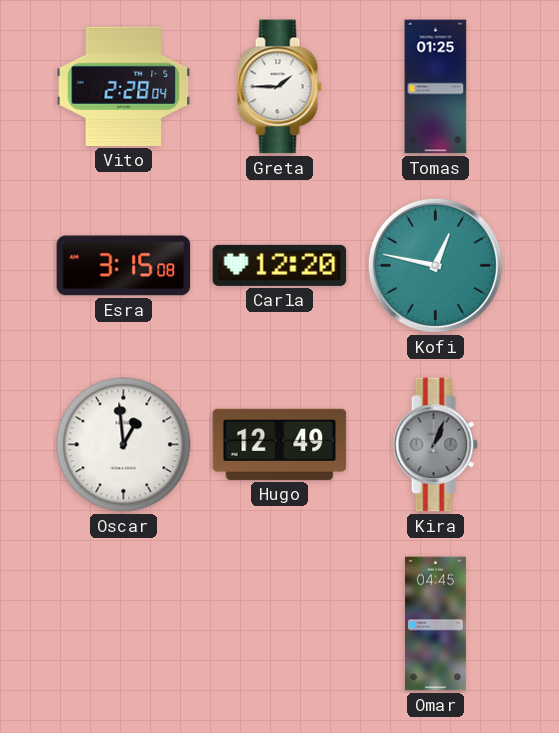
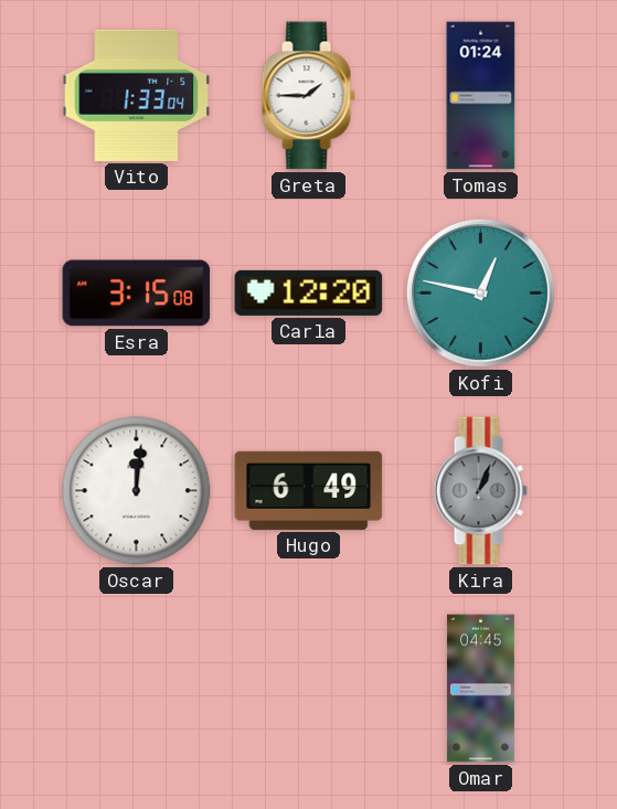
Vito: 2:28 -> 1:33
Tomas: 01:25 -> 01:24
Oscar: 12:59 -> 12:01
Hugo: 12:49 -> 6:49
